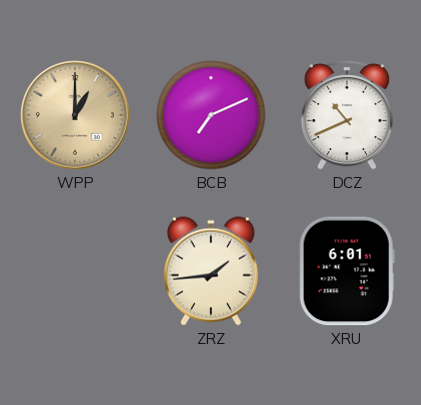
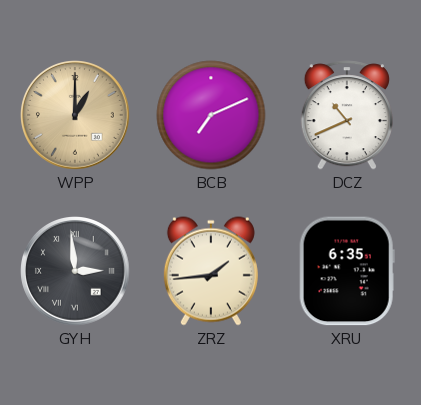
GYH: none -> 2:59
XRU: 6:01 -> 6:35
